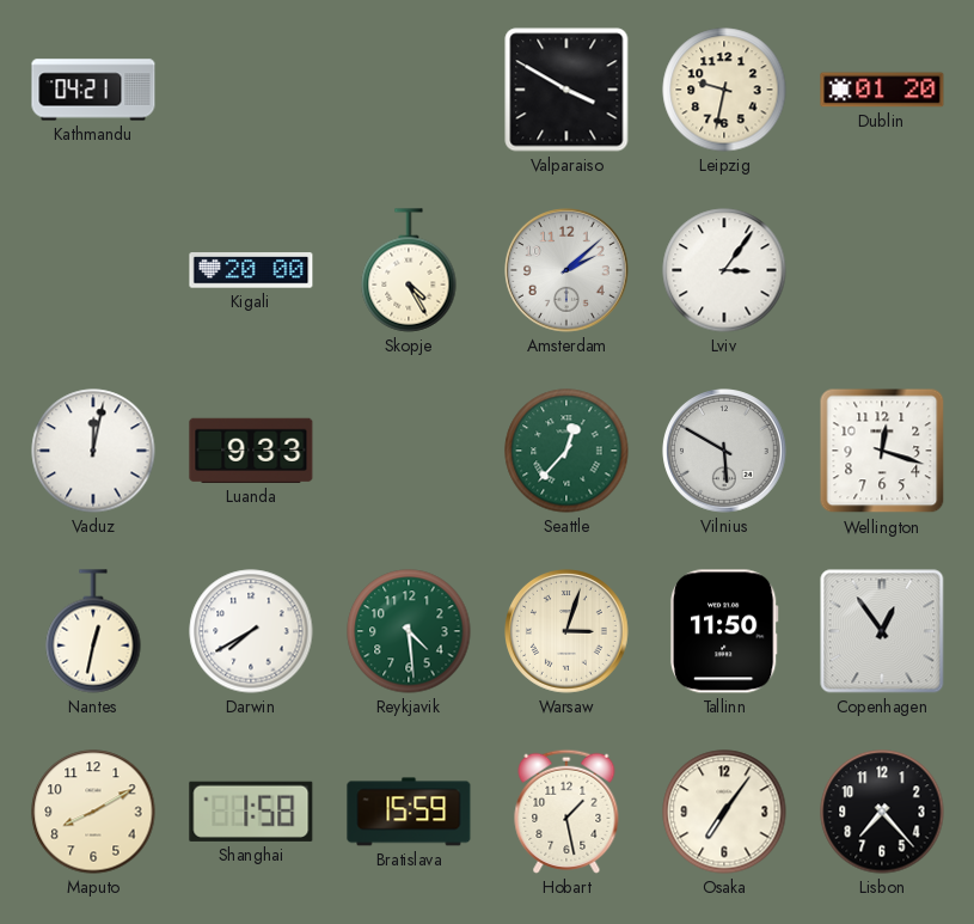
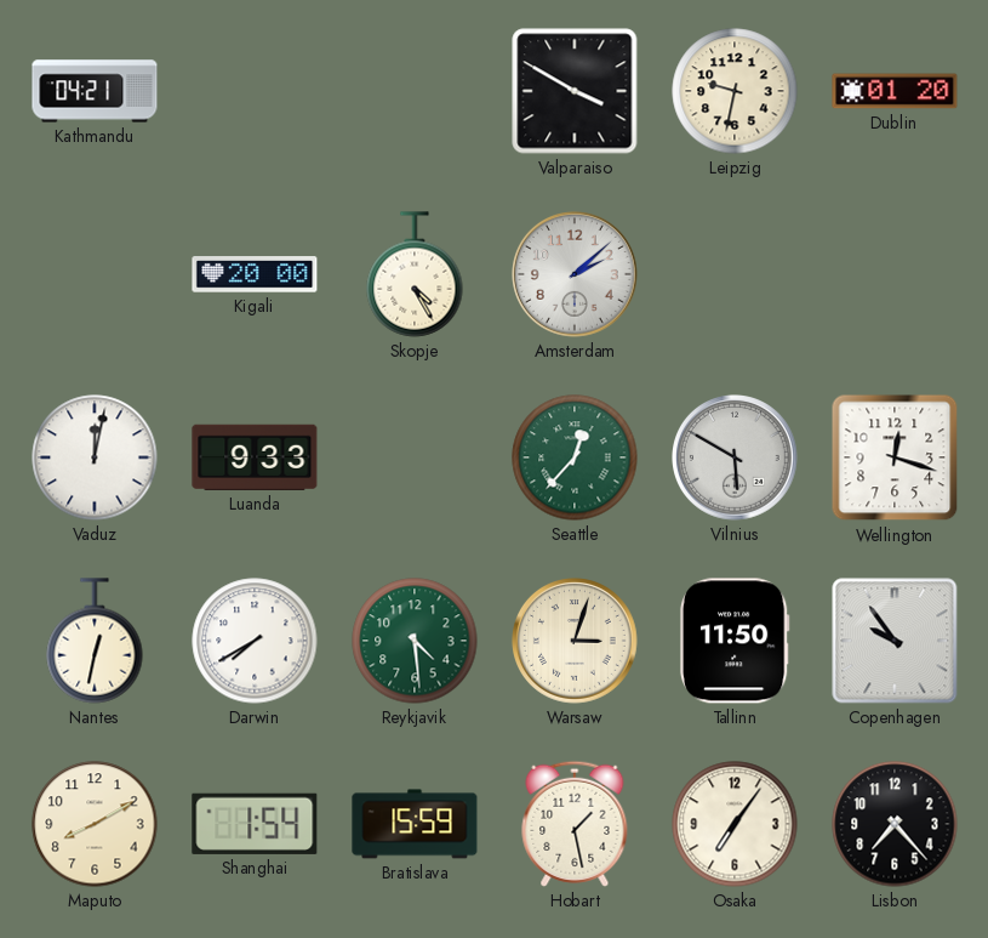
Lviv: 3:06 -> none
Copenhagen: 12:54 -> 9:54
Shanghai: 1:58 -> 1:54
